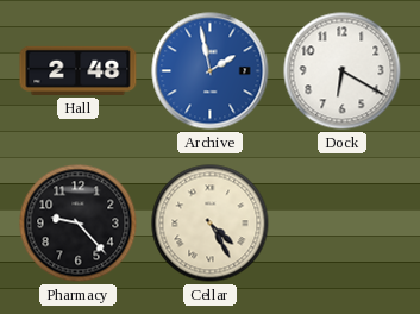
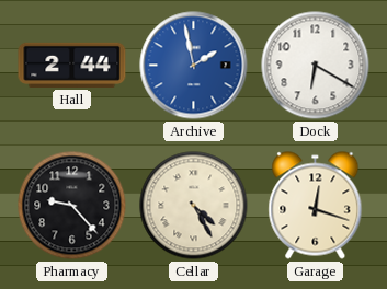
Hall: 2:48 -> 2:44
Garage: none -> 12:18
